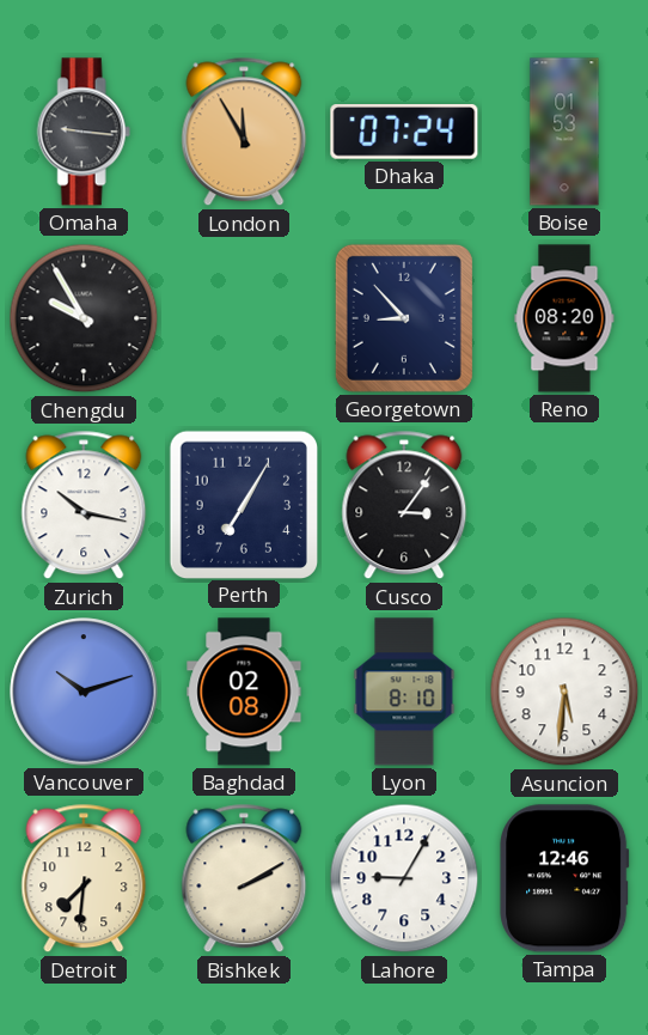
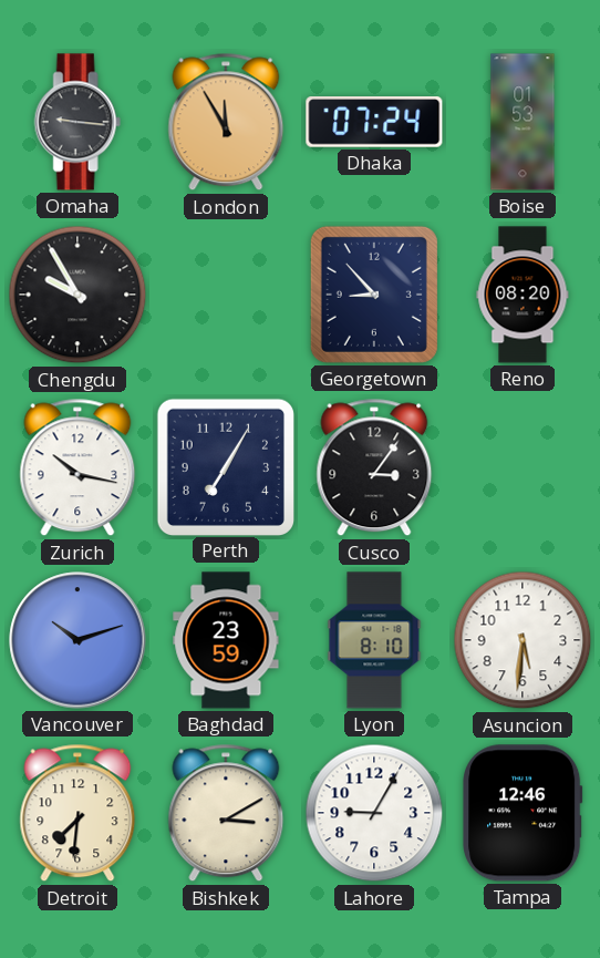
Baghdad: 02:08 -> 23:59
Bishkek: 2:10 -> 3:10
